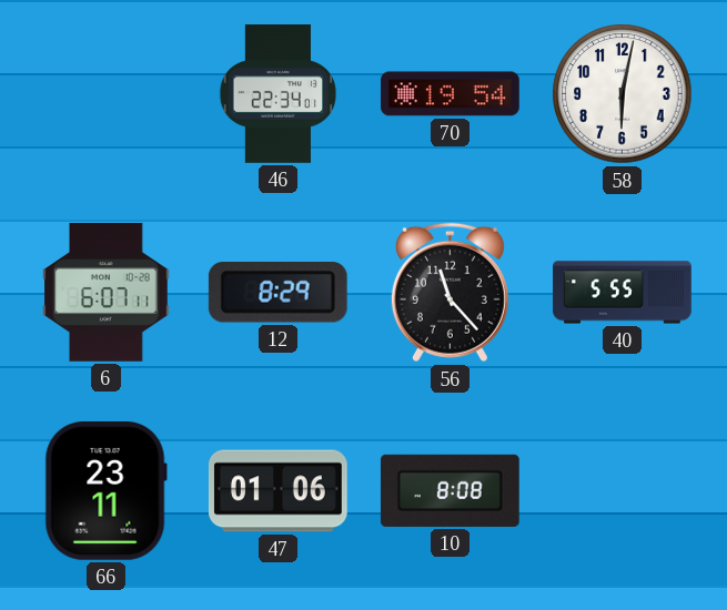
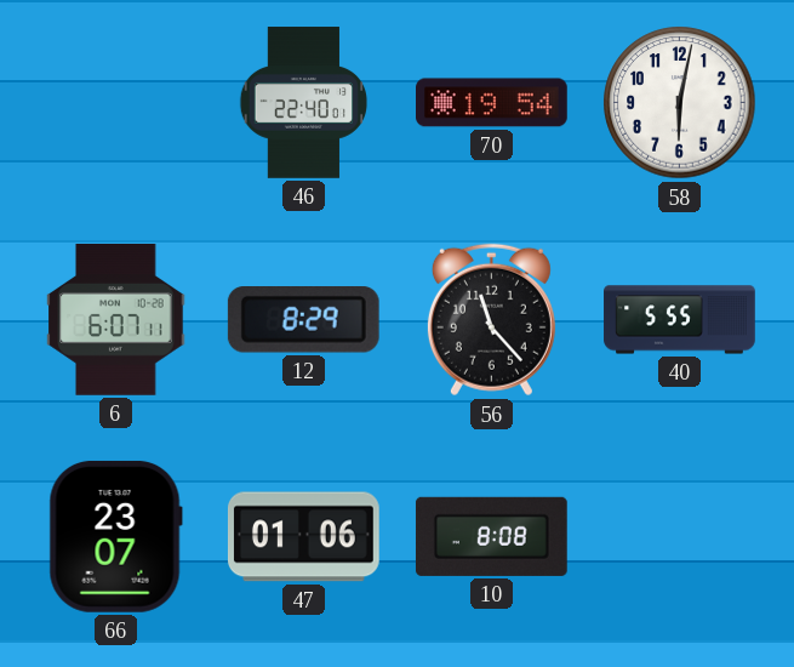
46: 22:34 -> 22:40
66: 23:11 -> 23:07
